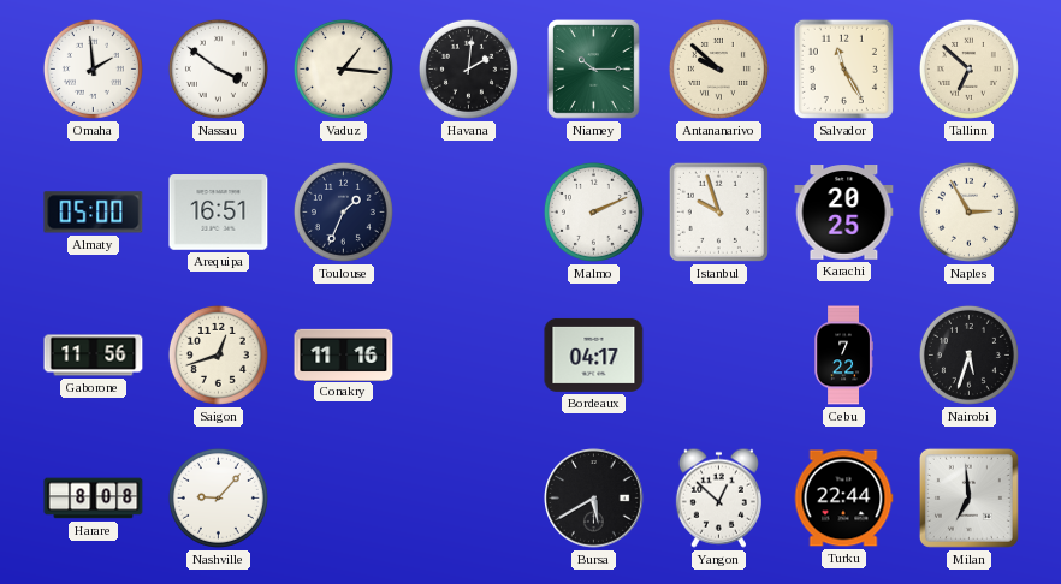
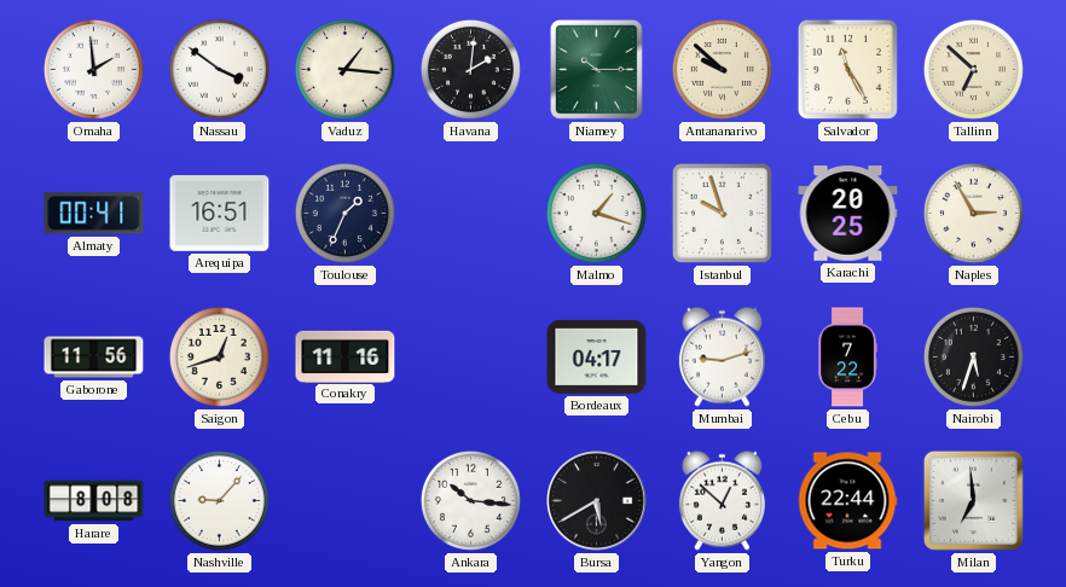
Almaty: 05:00 -> 00:41
Malmo: 2:11 -> 1:18
Mumbai: none -> 9:12
Ankara: none -> 10:16
